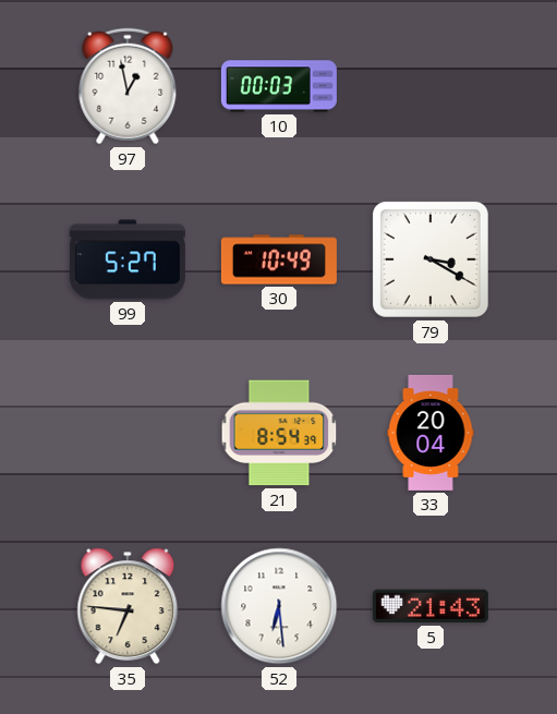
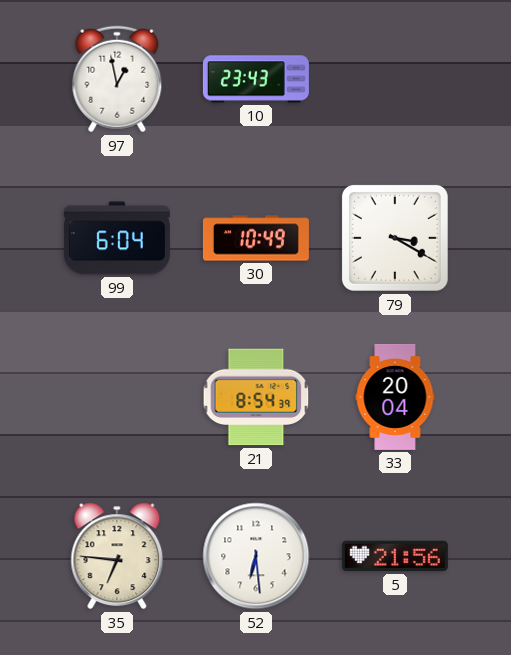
10: 00:03 -> 23:43
99: 5:27 -> 6:04
5: 21:43 -> 21:56
